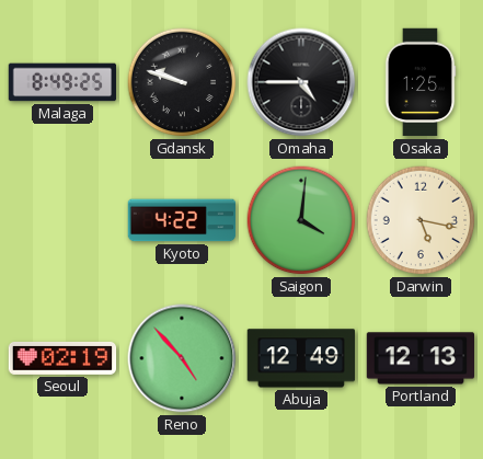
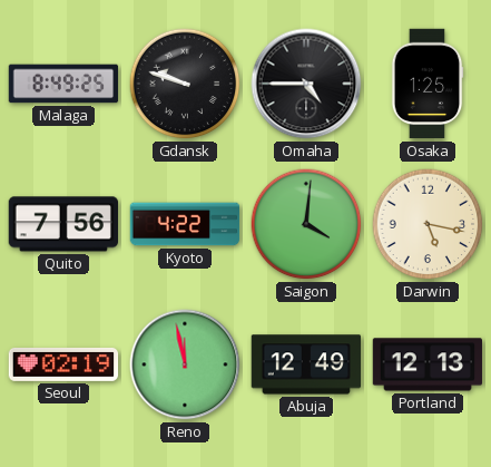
Quito: none -> 7:56
Reno: 4:53 -> 11:58
